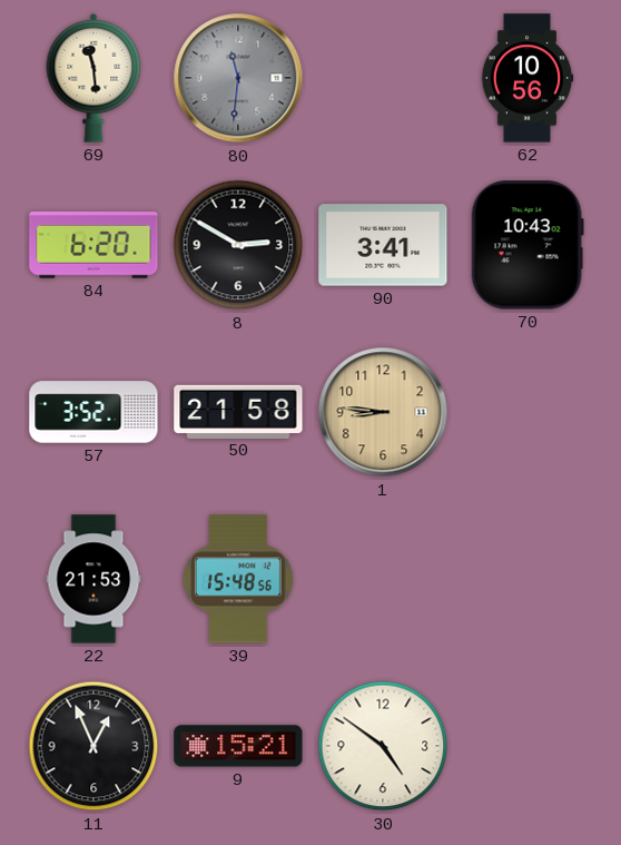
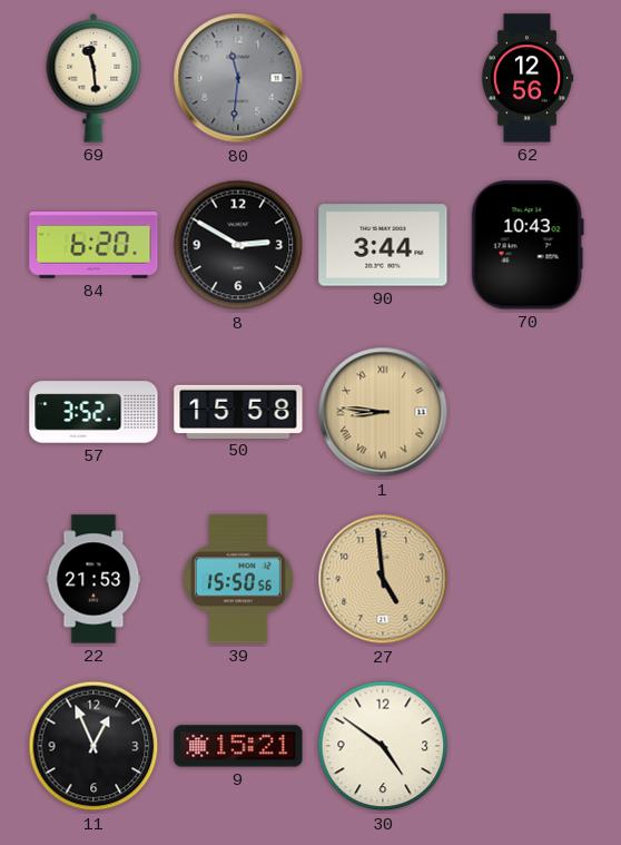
62: 10:56 -> 12:56
90: 3:41 -> 3:44
50: 21:58 -> 15:58
1 numerals: Arabic -> Roman
39: 15:48 -> 15:50
27: none -> 4:59
